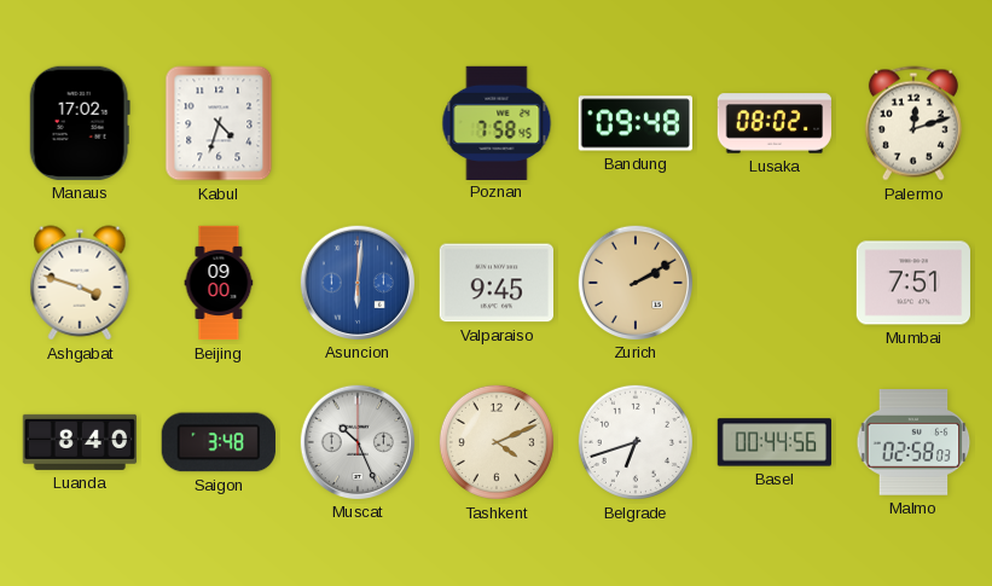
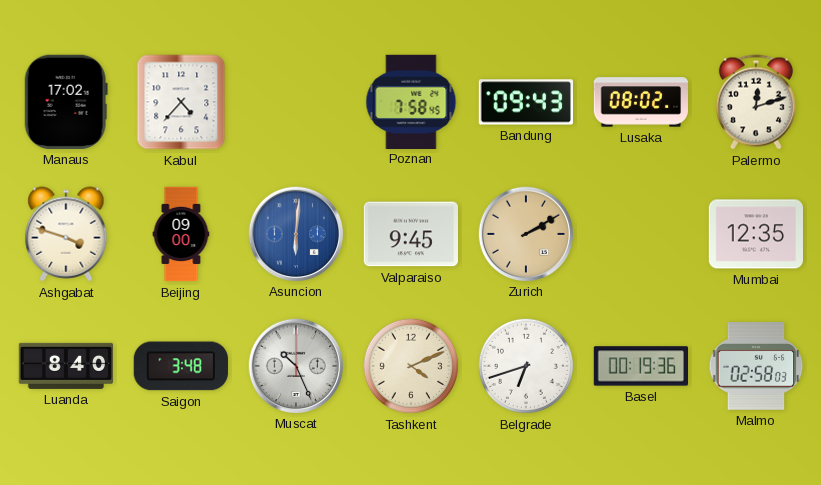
Kabul: 4:33 -> 4:37
Bandung: 09:48 -> 09:43
Mumbai: 7:51 -> 12:35
Basel: 00:44 -> 00:19
